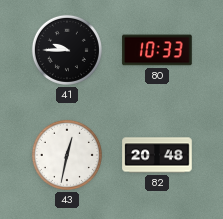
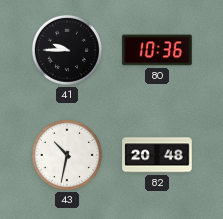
80: 10:33 -> 10:36
43: 12:32 -> 10:32
